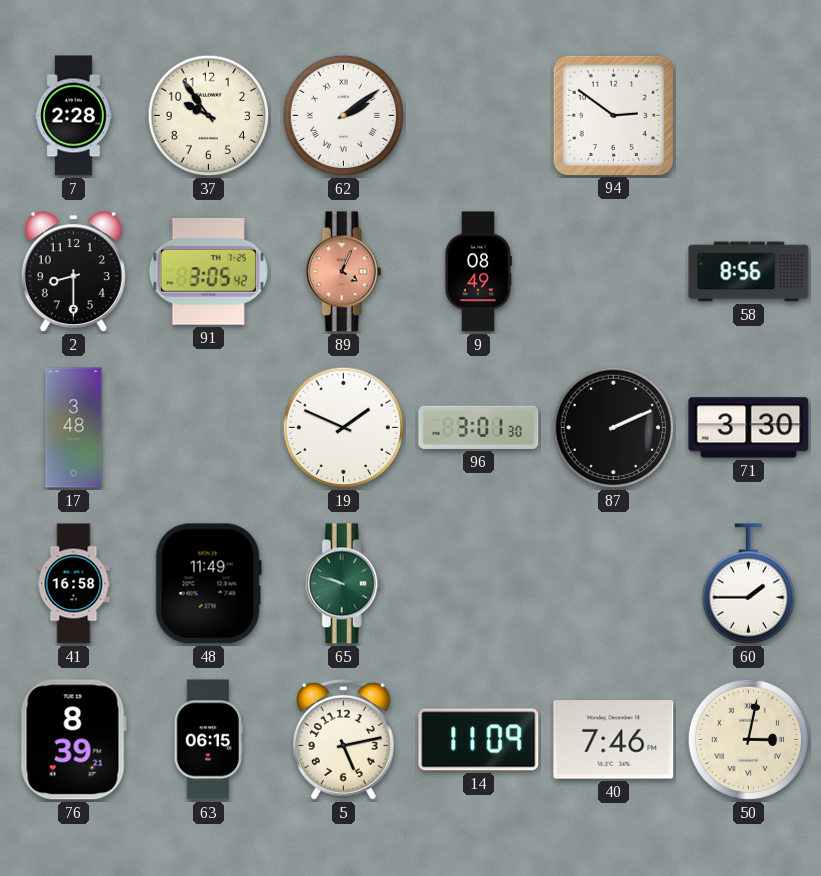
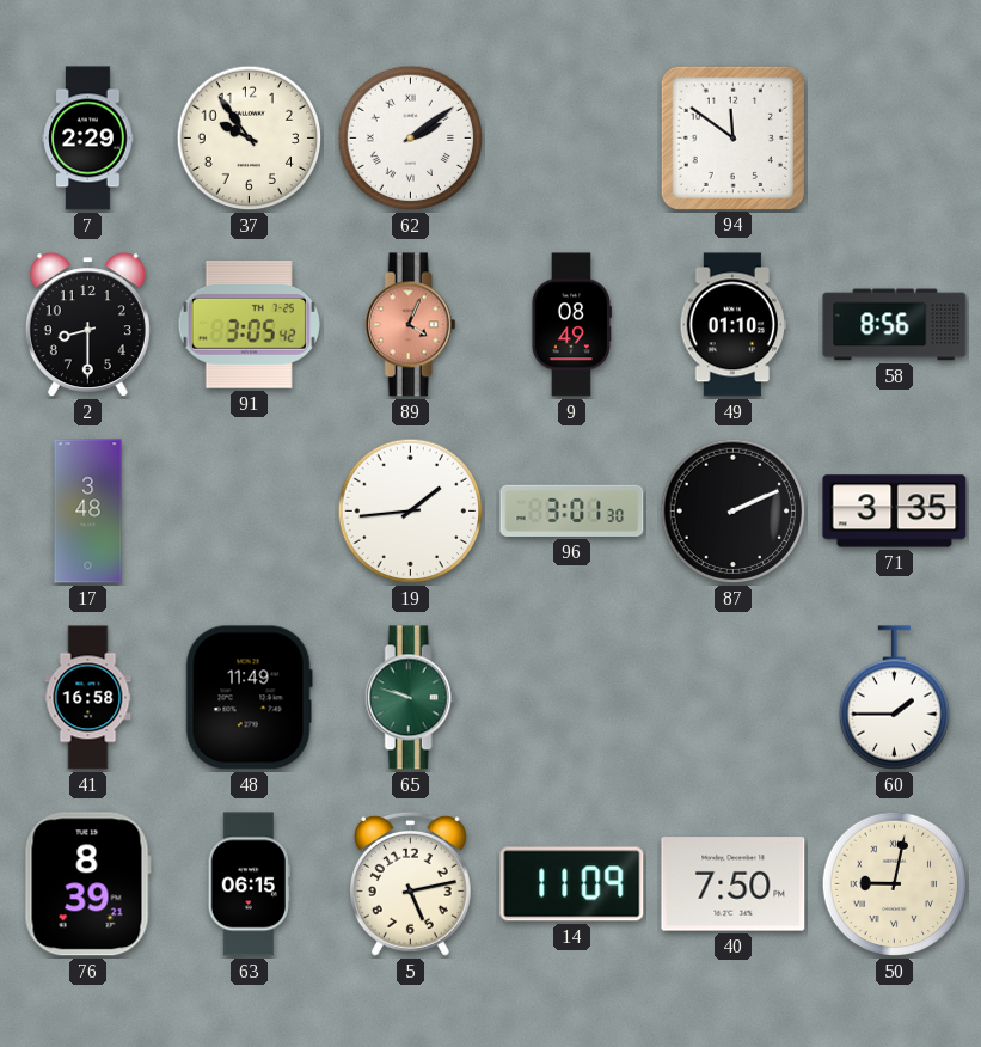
7: 2:28 -> 2:29
94: 2:51 -> 11:51
49: none -> 01:10
19: 1:49 -> 1:44
71: 3:30 -> 3:35
40: 7:46 -> 7:50
50: 3:02 -> 9:02
